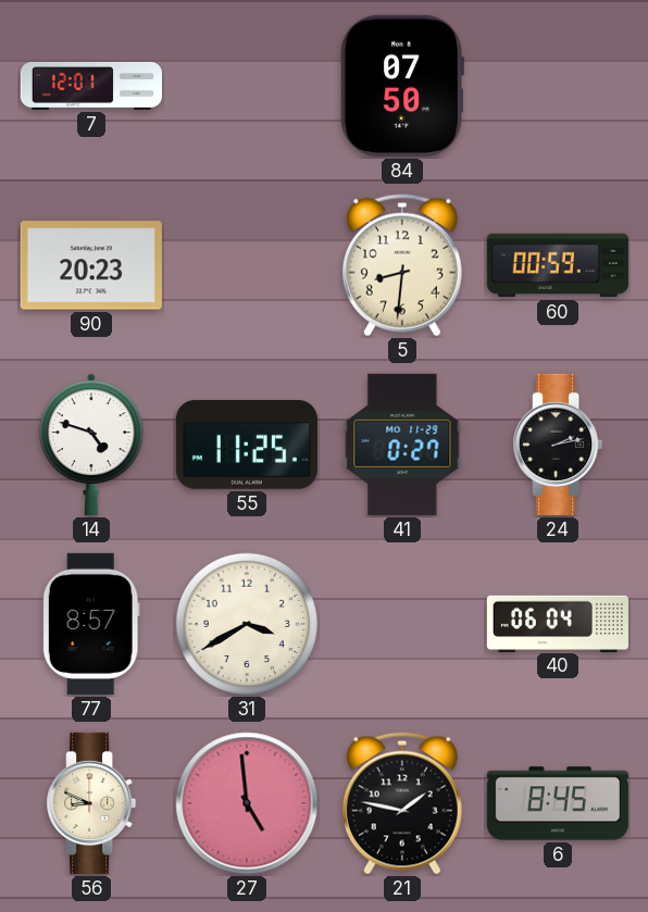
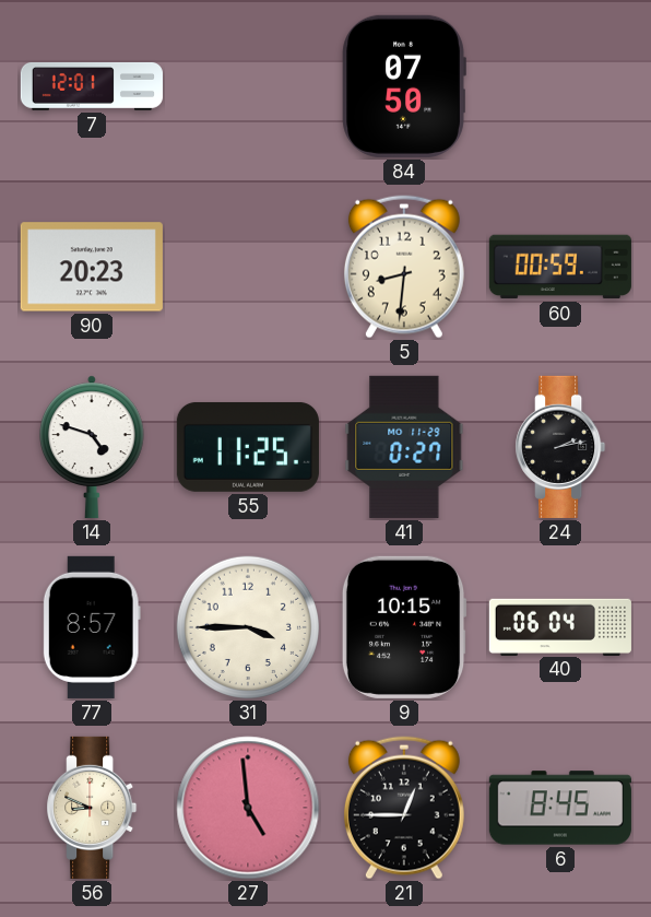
31: 3:40 -> 3:45
9: none -> 10:15
21: 1:47 -> 12:45
